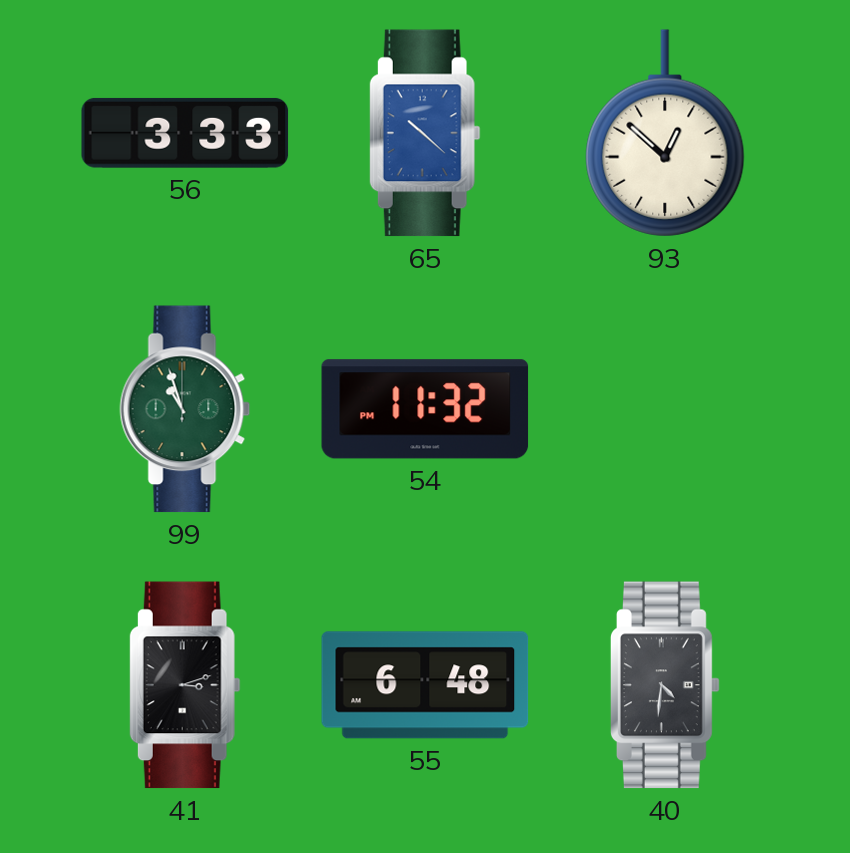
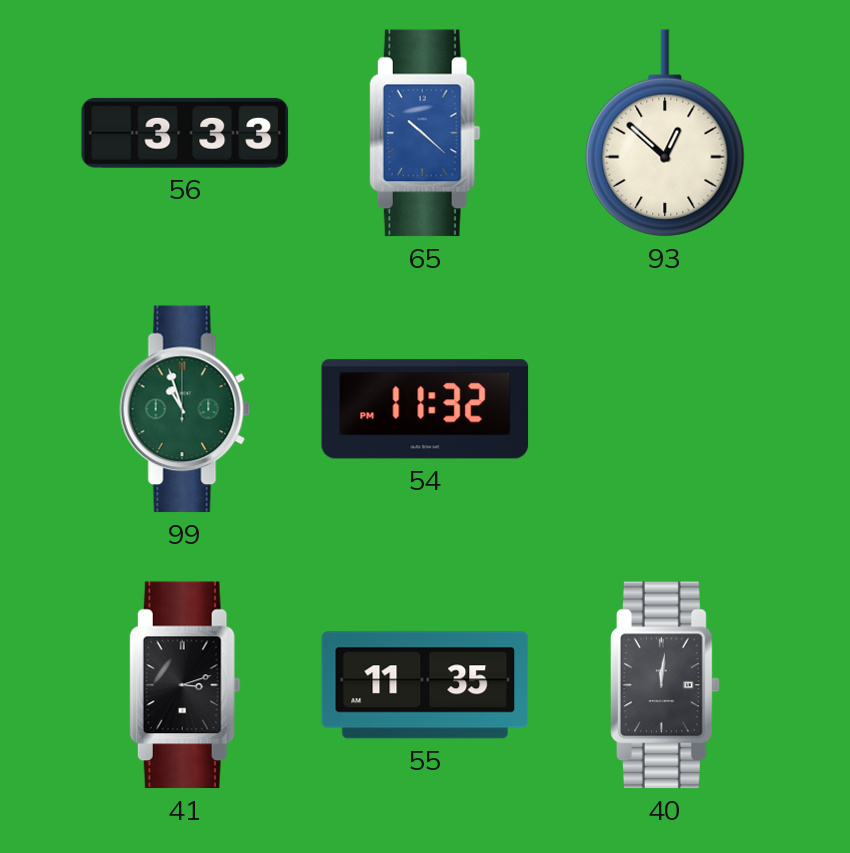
55: 6:48 -> 11:35
40: 4:31 -> 12:01
